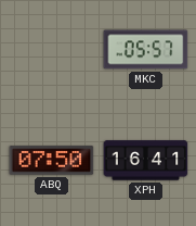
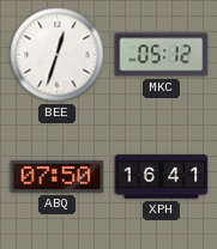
BEE: none -> 12:33
MKC: 05:57 -> 05:12
